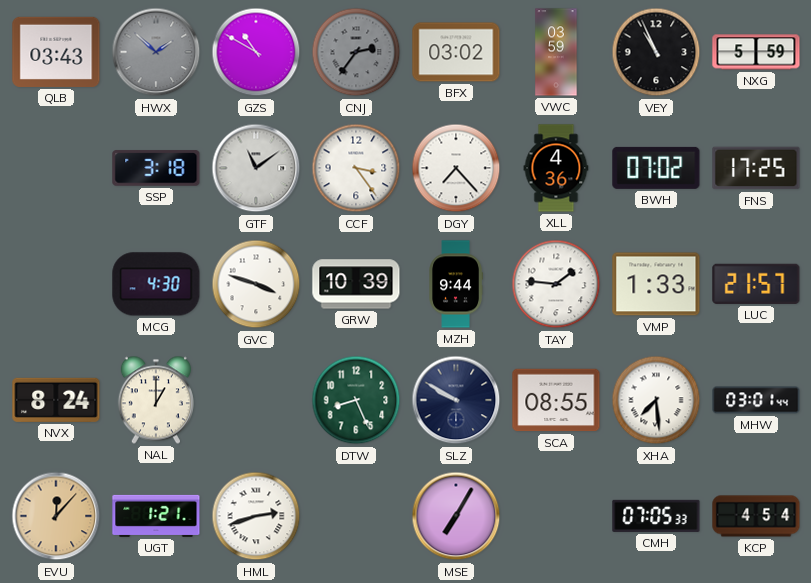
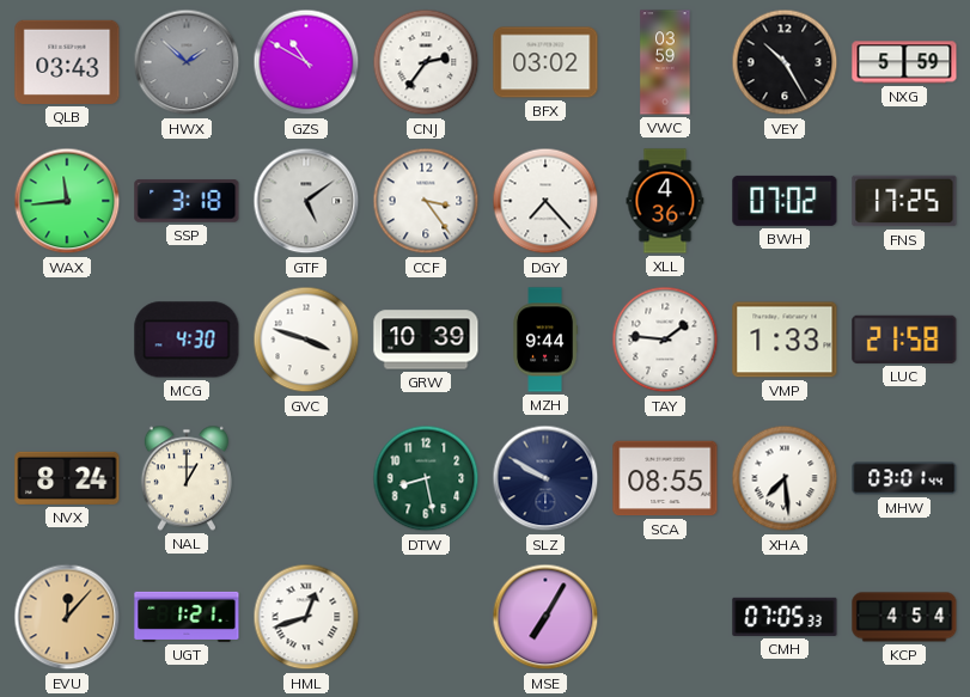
CNJ dial: grey -> white
VEY: 10:56 -> 10:25
WAX: none -> 11:44
GTF: 11:09 -> 5:09
LUC: 21:57 -> 21:58
DTW: 8:26 -> 8:28
HML: 2:42 -> 12:42
